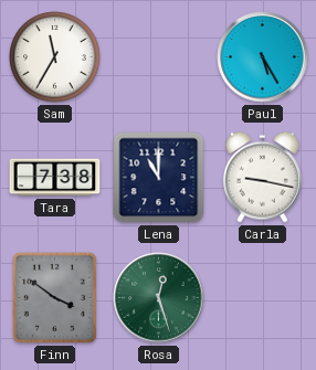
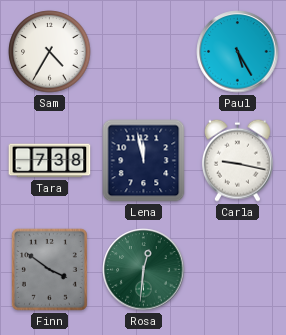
Sam: 11:35 -> 4:35
Lena: 11:00 -> 11:58
Rosa: 12:27 -> 12:31
